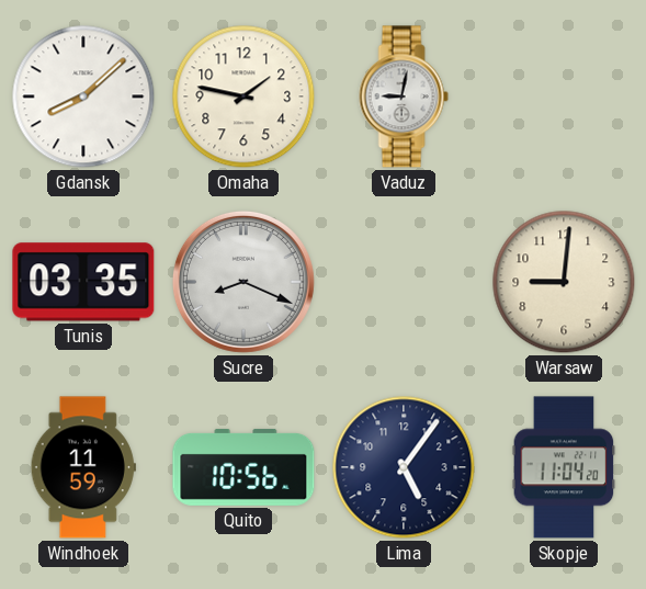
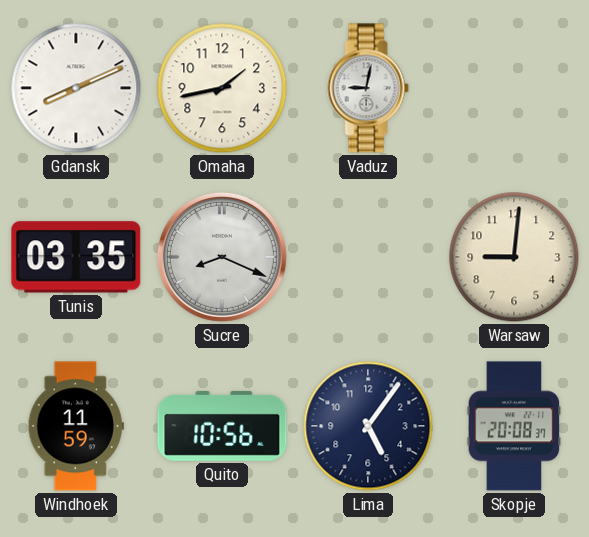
Gdansk: 8:08 -> 8:11
Omaha: 1:47 -> 1:43
Skopje: 11:04 -> 20:08
